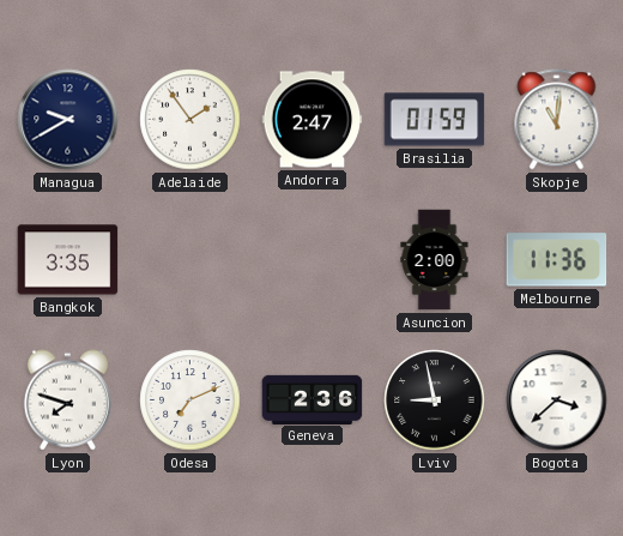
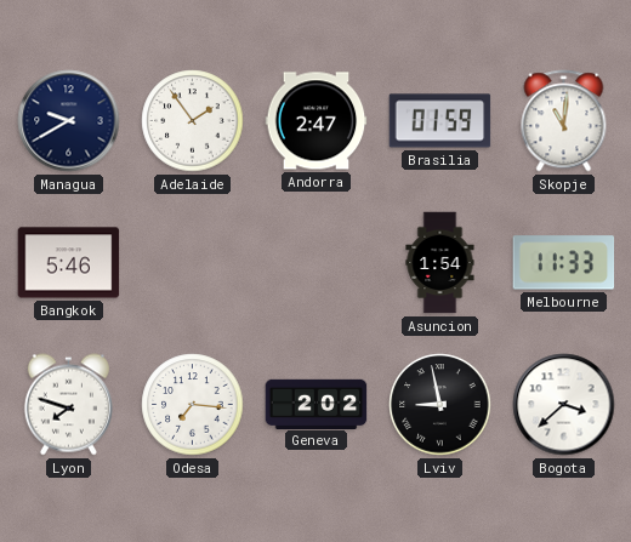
Bangkok: 3:35 -> 5:46
Asuncion: 2:00 -> 1:54
Melbourne: 11:36 -> 11:33
Odesa: 7:11 -> 7:16
Geneva: 2:36 -> 2:02
